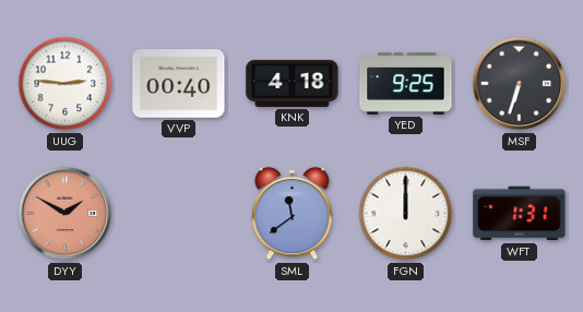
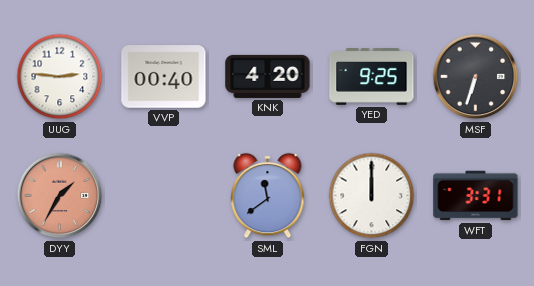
KNK: 4:18 -> 4:20
DYY: 1:50 -> 1:35
WFT: 1:31 -> 3:31
